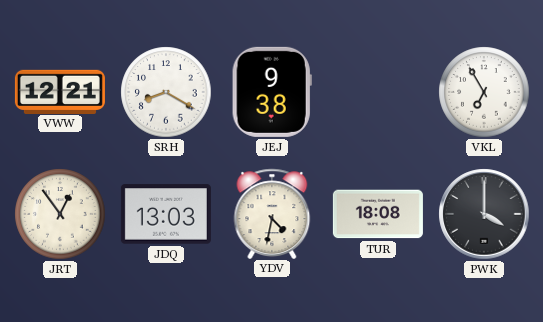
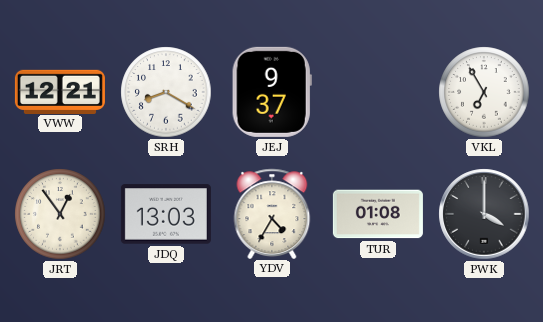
JEJ: 9:38 -> 9:37
YDV: 4:32 -> 4:35
TUR: 18:08 -> 01:08
